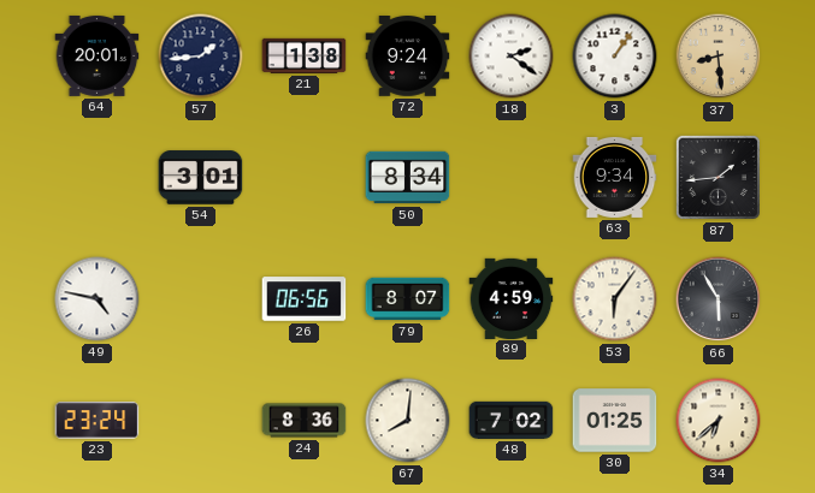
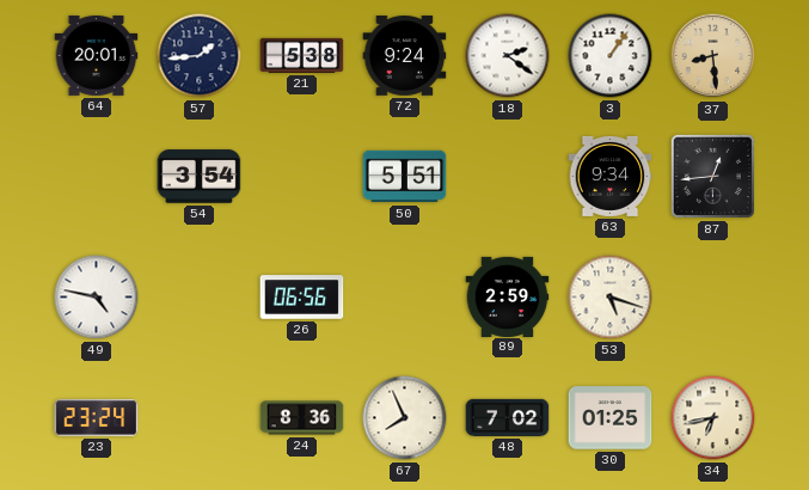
21: 1:38 -> 5:38
54: 3:01 -> 3:54
50: 8:34 -> 5:51
87: 1:44 -> 12:44
79: 8:07 -> none
89: 4:59 -> 2:59
53: 6:06 -> 5:18
66: 5:55 -> none
67: 8:01 -> 7:56
34: 6:38 -> 6:43
